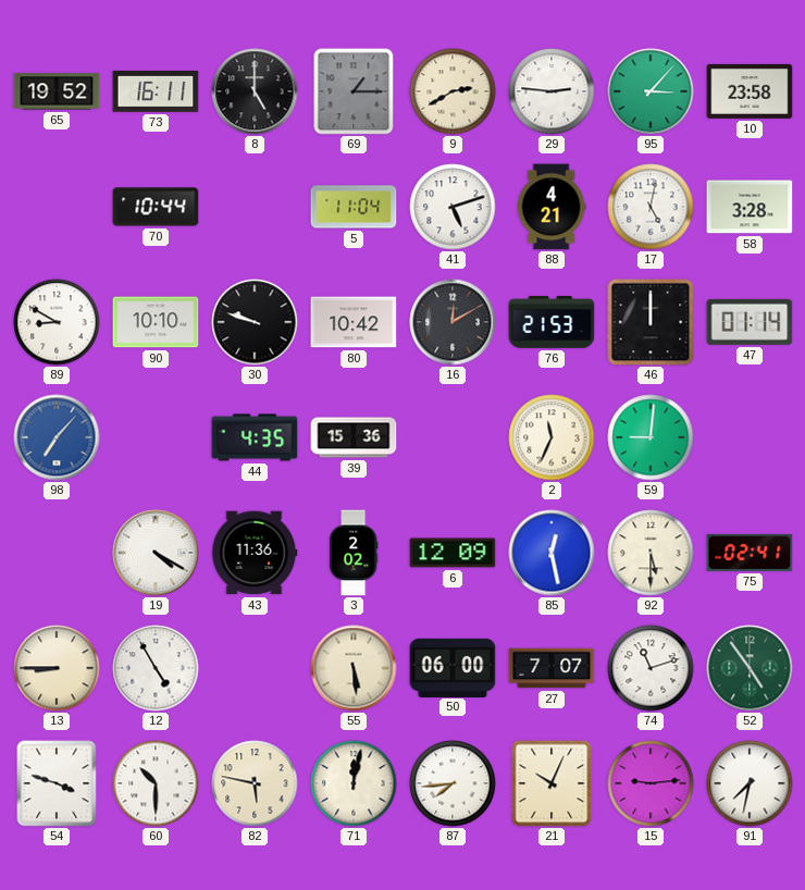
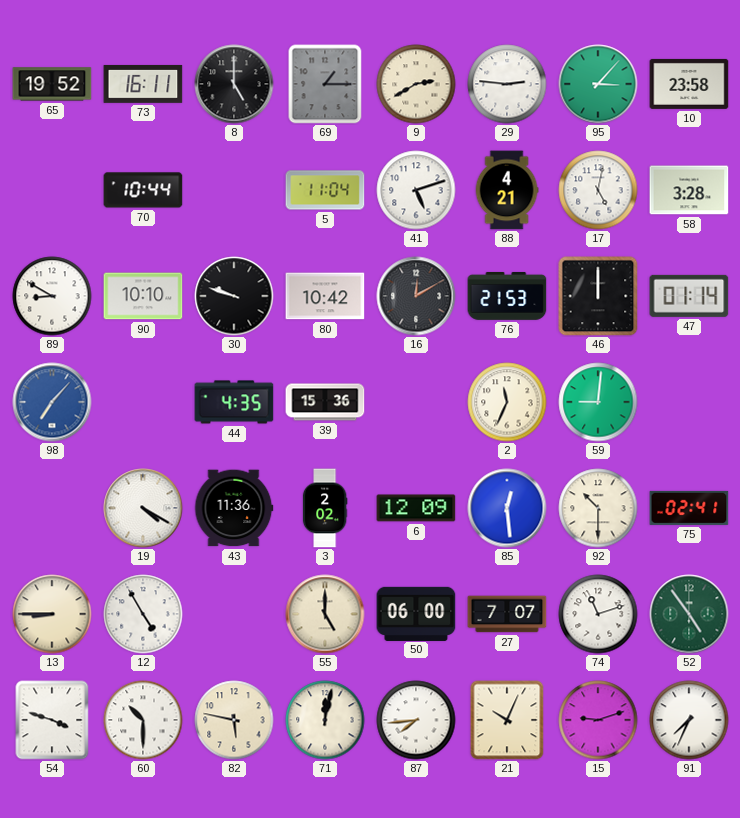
85: 12:28 -> 12:29
92: 5:30 -> 10:30
55: 5:29 -> 5:00
15: 9:14 -> 9:12
91: 7:32 -> 7:34
